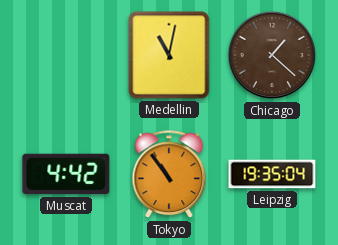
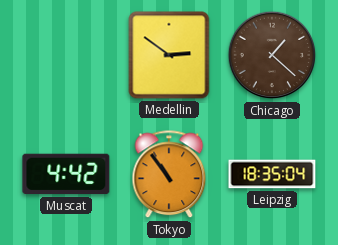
Medellin: 11:02 -> 2:51
Leipzig: 19:35 -> 18:35
